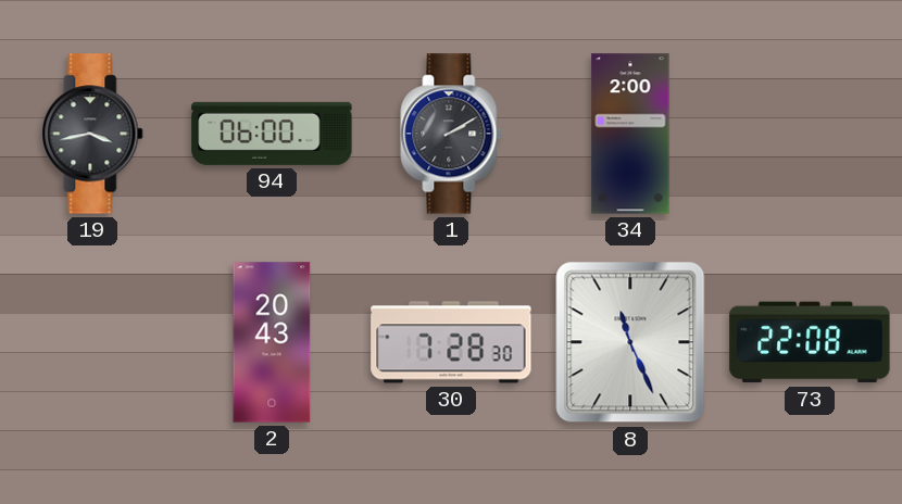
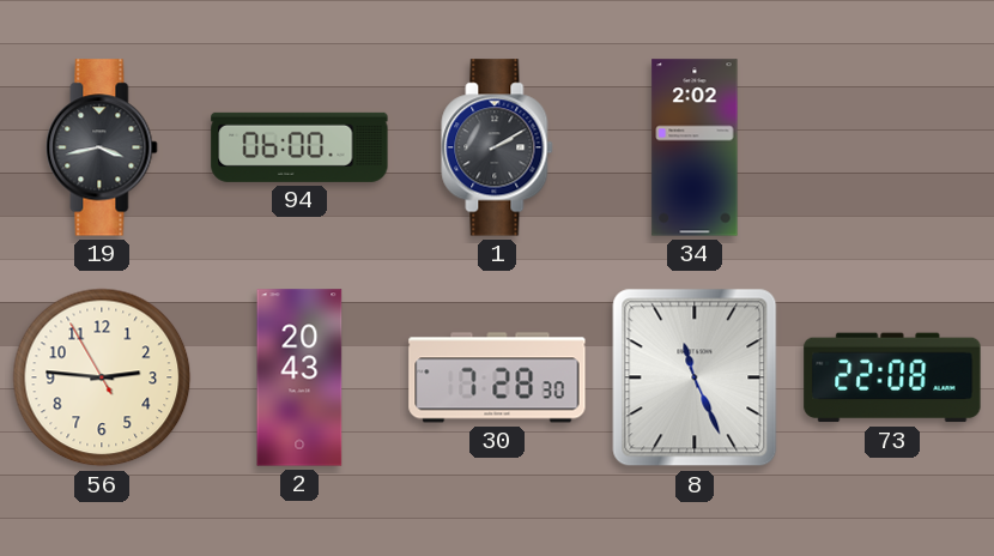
34: 2:00 -> 2:02
56: none -> 2:45
